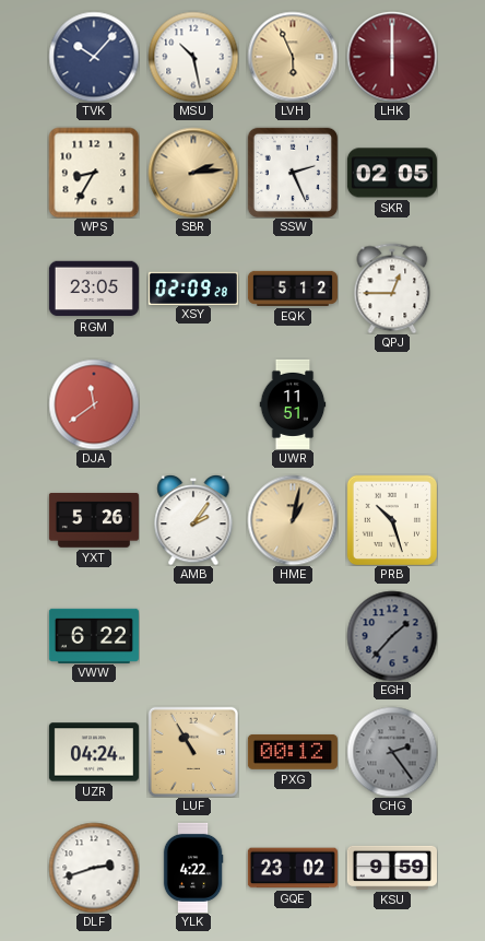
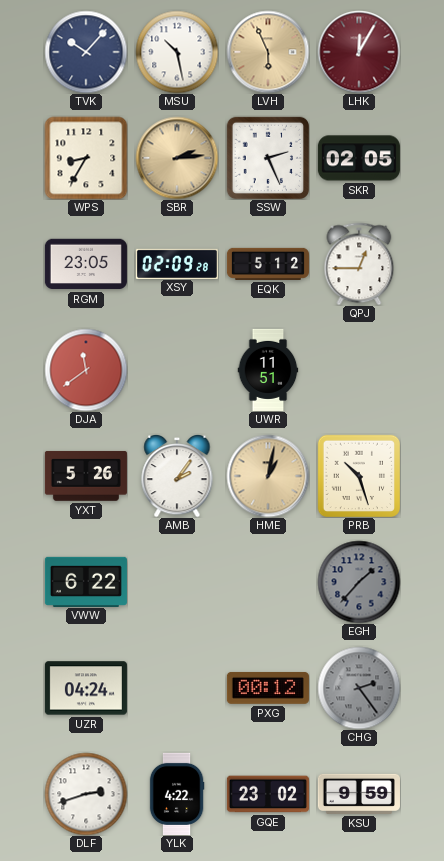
LHK: 6:00 -> 12:05
LUF: 10:55 -> none
